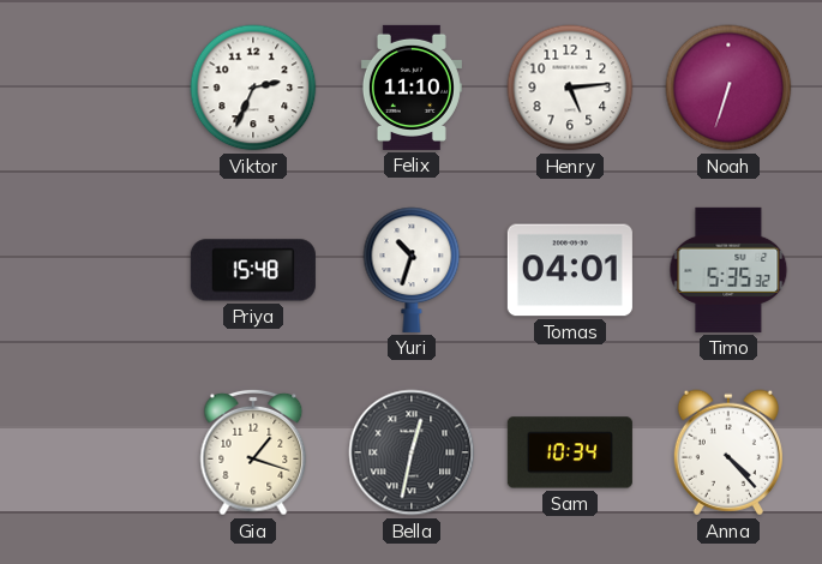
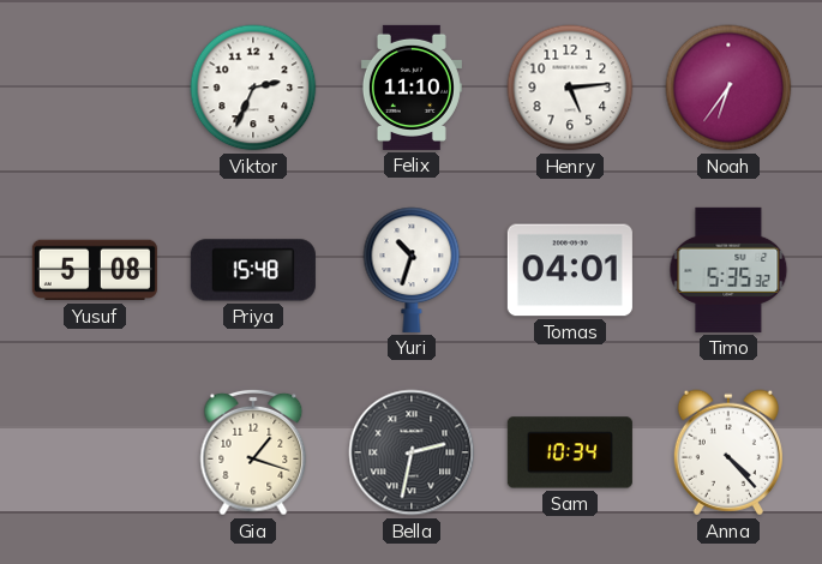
Noah: 6:33 -> 6:36
Yusuf: none -> 5:08
Bella: 12:32 -> 2:32
